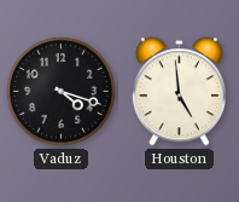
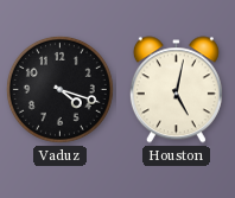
Houston: 4:59 -> 5:02
